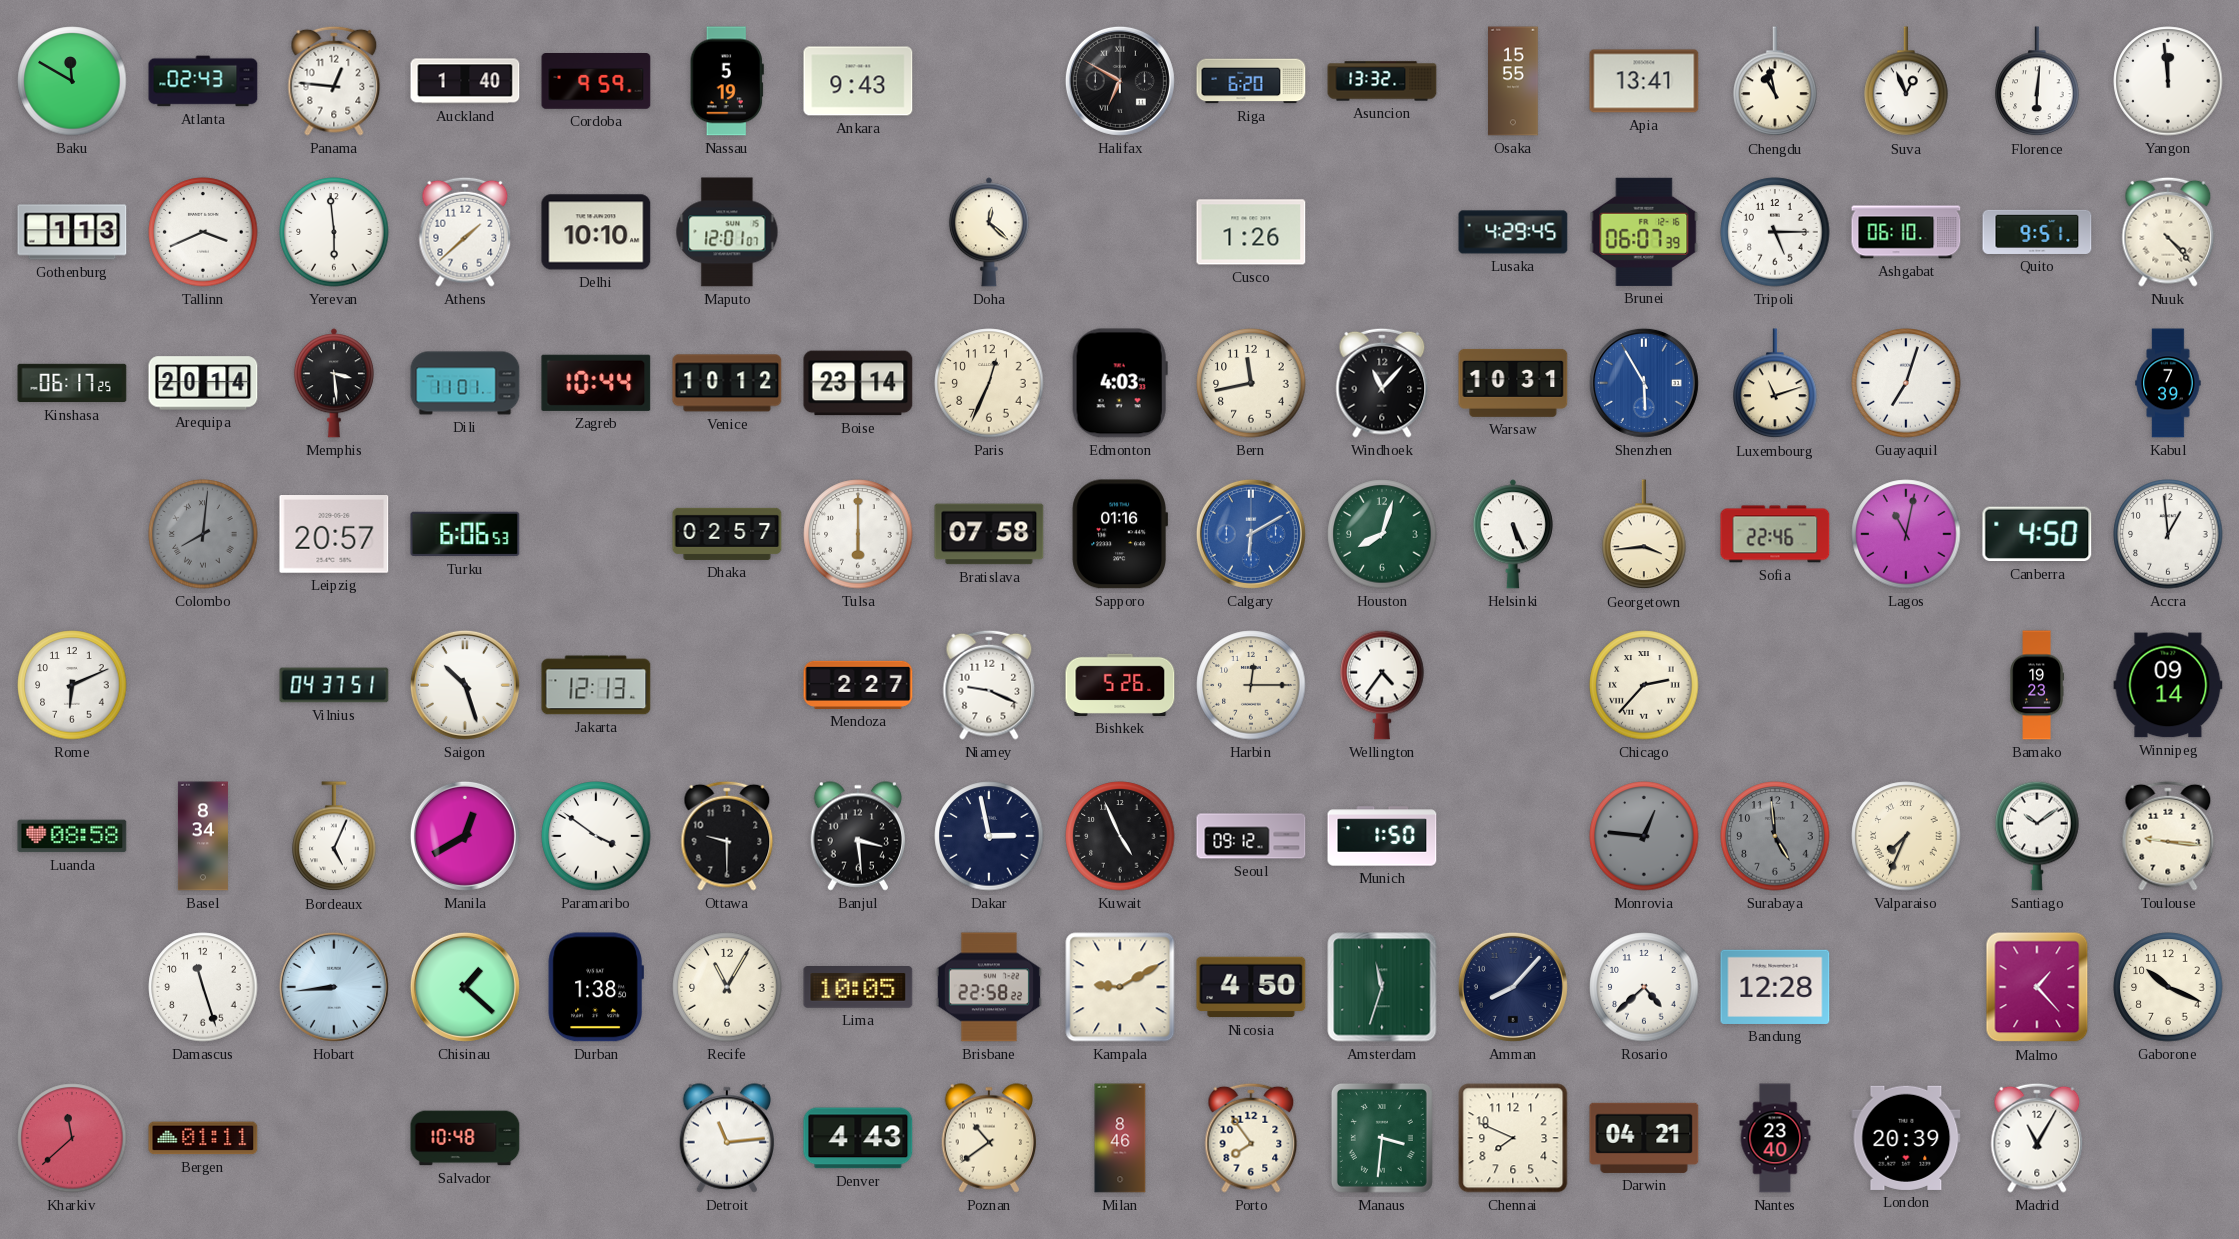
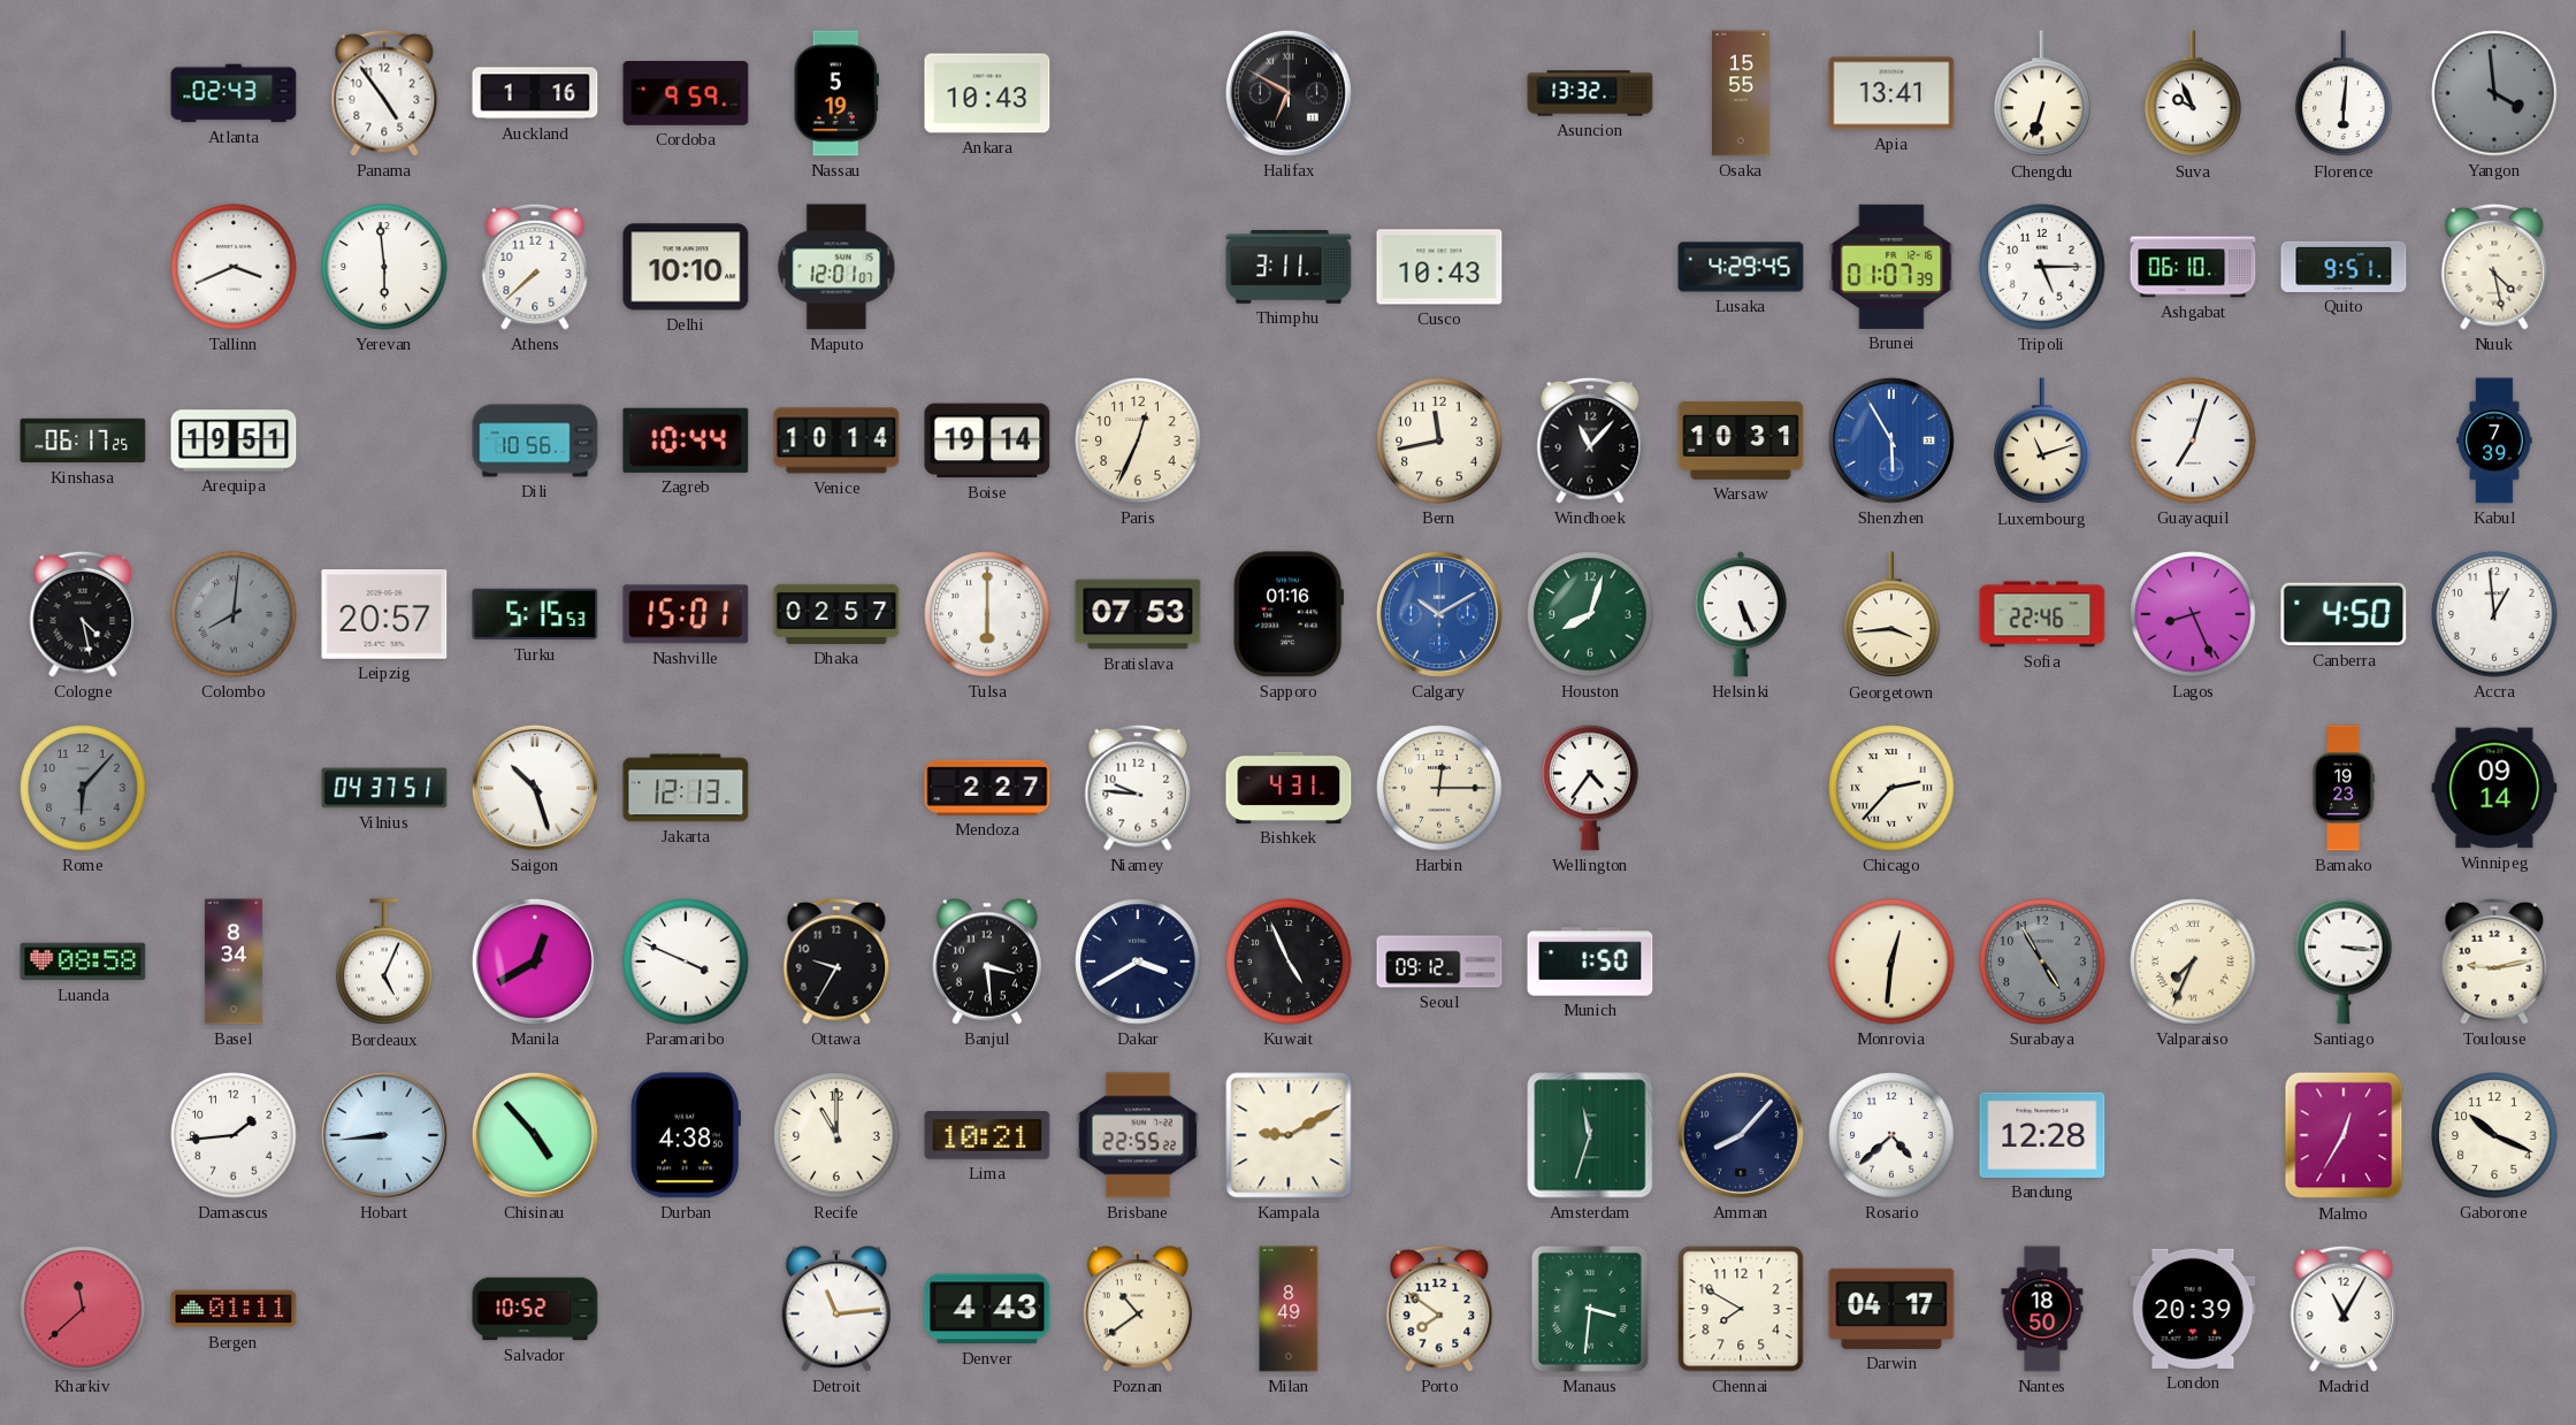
Baku: 11:50 -> none
Panama: 12:46 -> 4:54
Auckland: 1:40 -> 1:16
Ankara: 9:43 -> 10:43
Riga: 6:20 -> none
Chengdu: 10:58 -> 6:33
Suva: 12:56 -> 9:56
Yangon: 11:59 -> 3:59
Yangon dial: white -> grey
Gothenburg: 1:13 -> none
Athens: 1:38 -> 7:38
Doha: 12:22 -> none
Thimphu: none -> 3:11
Cusco: 1:26 -> 10:43
Brunei: 06:07 -> 01:07
Nuuk: 4:23 -> 4:28
Arequipa: 20:14 -> 19:51
Memphis: 3:29 -> none
Dili: 11:01 -> 10:56
Venice: 10:12 -> 10:14
Boise: 23:14 -> 19:14
Edmonton: 4:03 -> none
Cologne: none -> 4:28
Turku: 6:06 -> 5:15
Nashville: none -> 15:01
Bratislava: 07:58 -> 07:53
Calgary: 6:10 -> 10:10
Lagos: 11:02 -> 8:26
Rome: 6:11 -> 6:07
Rome dial: white -> grey
Niamey: 9:19 -> 9:46
Bishkek: 5:26 -> 4:31
Paramaribo: 3:51 -> 3:49
Ottawa: 9:30 -> 9:35
Dakar: 2:58 -> 3:40
Monrovia: 12:46 -> 12:31
Monrovia dial: grey -> cream
Surabaya: 4:59 -> 4:55
Santiago: 10:09 -> 3:16
Toulouse: 9:16 -> 9:13
Damascus: 11:27 -> 1:44
Chisinau: 1:22 -> 4:53
Durban: 1:38 -> 4:38
Recife: 11:05 -> 11:00
Lima: 10:05 -> 10:21
Brisbane: 22:58 -> 22:55
Nicosia: 4:50 -> none
Malmo: 1:23 -> 12:35
Salvador: 10:48 -> 10:52
Milan: 8:46 -> 8:49
Porto: 7:54 -> 7:51
Chennai: 7:49 -> 7:50
Darwin: 04:21 -> 04:17
Nantes: 23:40 -> 18:50
